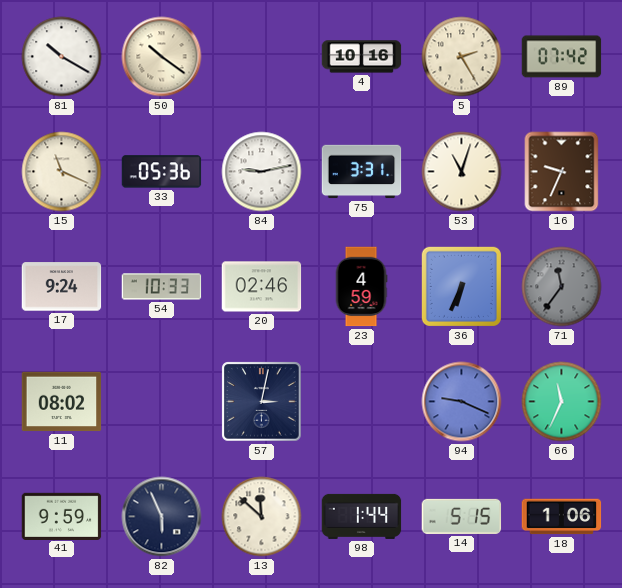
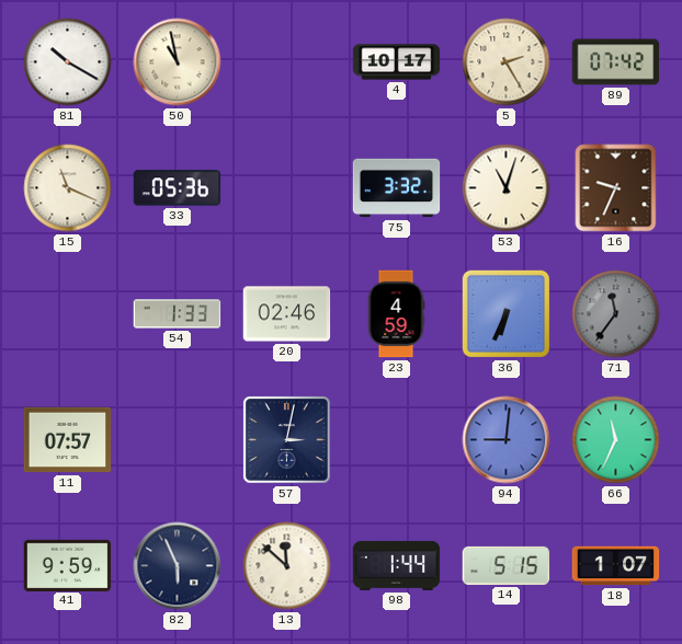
50: 10:21 -> 10:58
4: 10:16 -> 10:17
84: 9:13 -> none
75: 3:31 -> 3:32
17: 9:24 -> none
54: 10:33 -> 1:33
11: 08:02 -> 07:57
94: 9:19 -> 9:01
18: 1:06 -> 1:07
